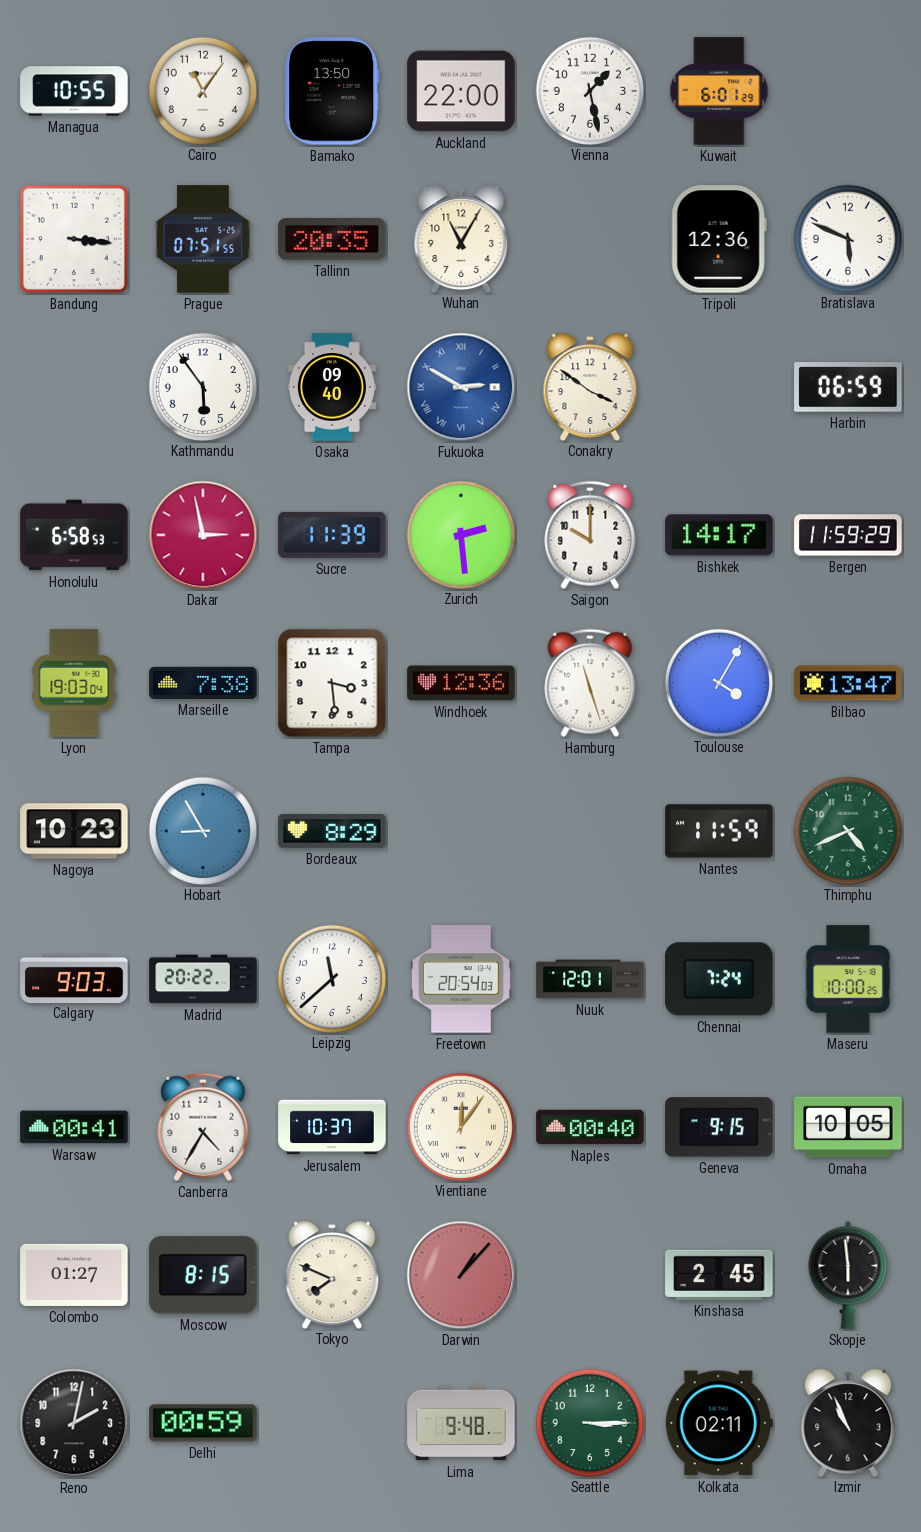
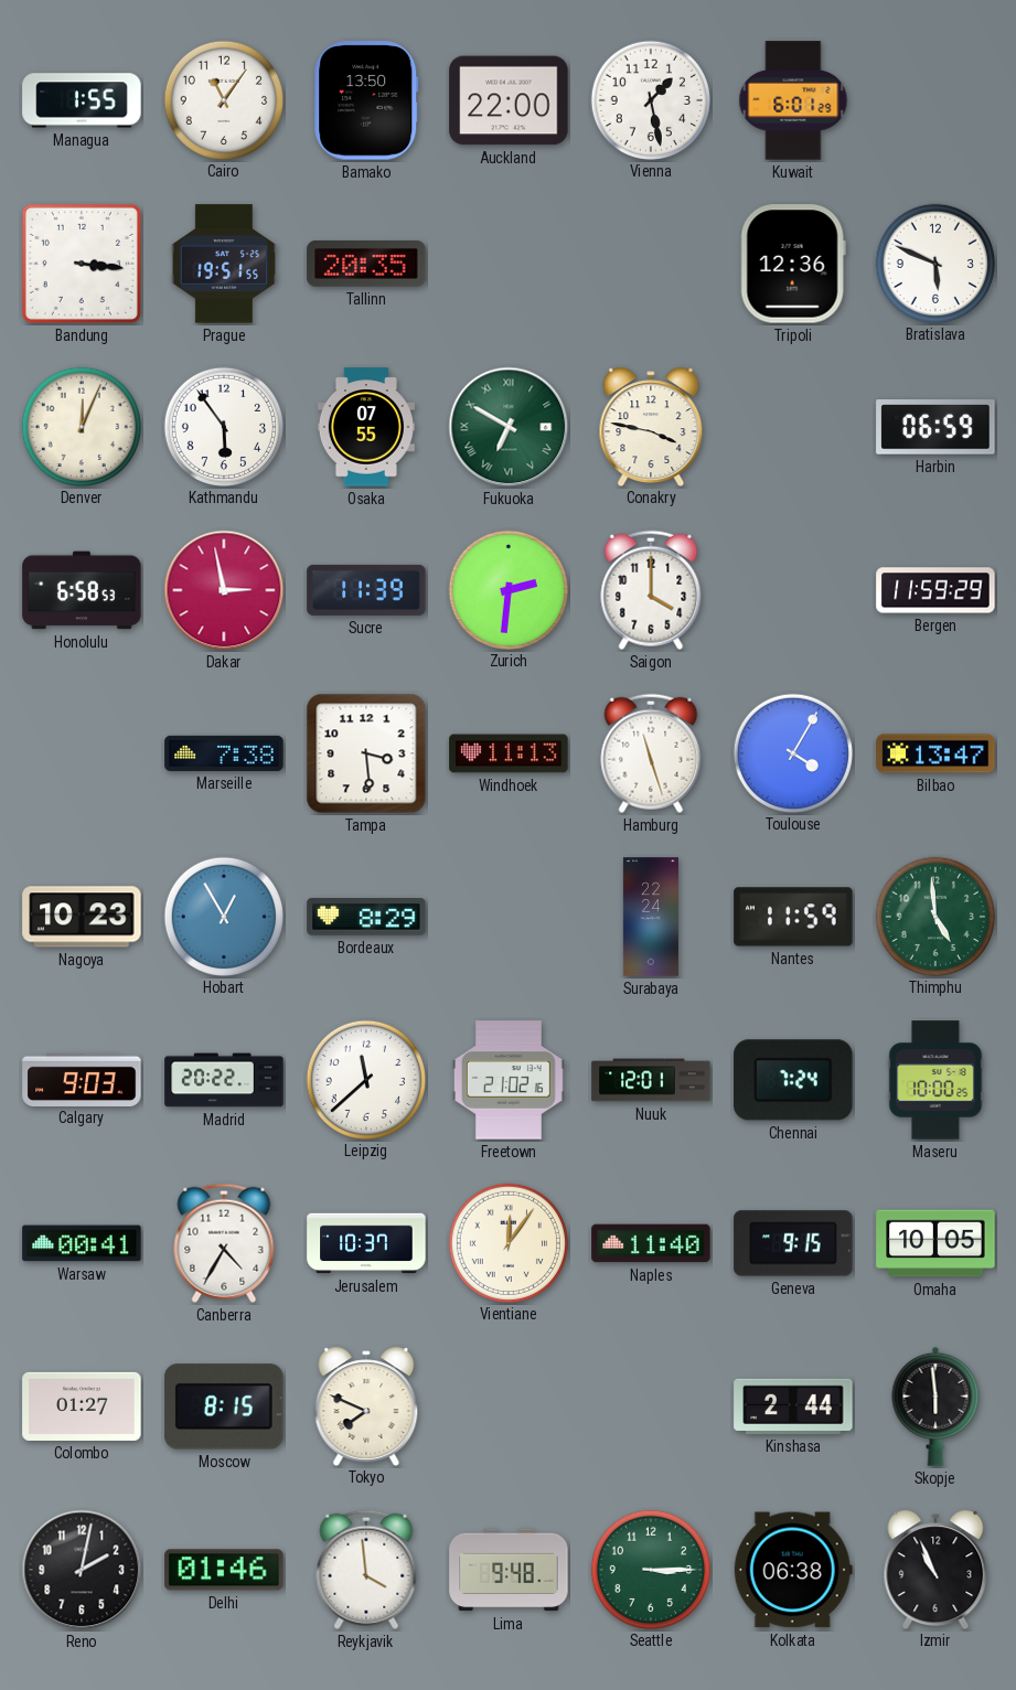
Managua: 10:55 -> 1:55
Prague: 07:51 -> 19:51
Wuhan: 11:05 -> none
Denver: none -> 12:04
Osaka: 09:40 -> 07:55
Fukuoka: 2:50 -> 6:50
Fukuoka dial: blue -> green
Conakry: 3:51 -> 3:47
Zurich: 2:29 -> 2:31
Saigon: 10:00 -> 4:00
Bishkek: 14:17 -> none
Lyon: 19:03 -> none
Windhoek: 12:36 -> 11:13
Hobart: 8:55 -> 12:55
Surabaya: none -> 22:24
Thimphu: 4:41 -> 4:59
Freetown: 20:54 -> 21:02
Naples: 00:40 -> 11:40
Darwin: 1:07 -> none
Kinshasa: 2:45 -> 2:44
Delhi: 00:59 -> 01:46
Reykjavik: none -> 3:59
Kolkata: 02:11 -> 06:38
